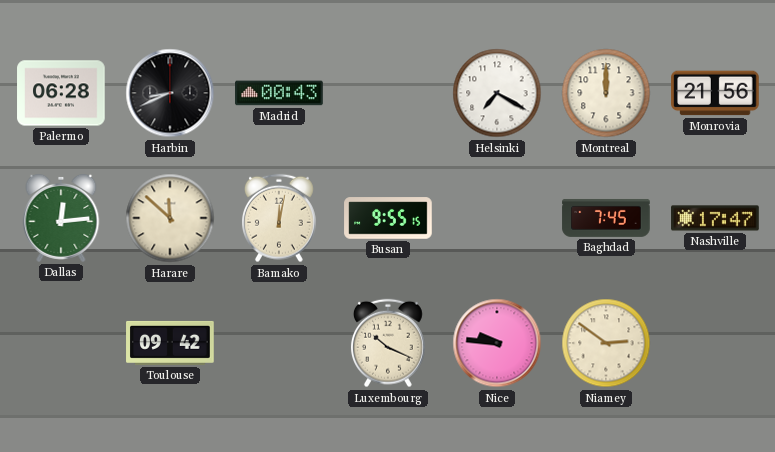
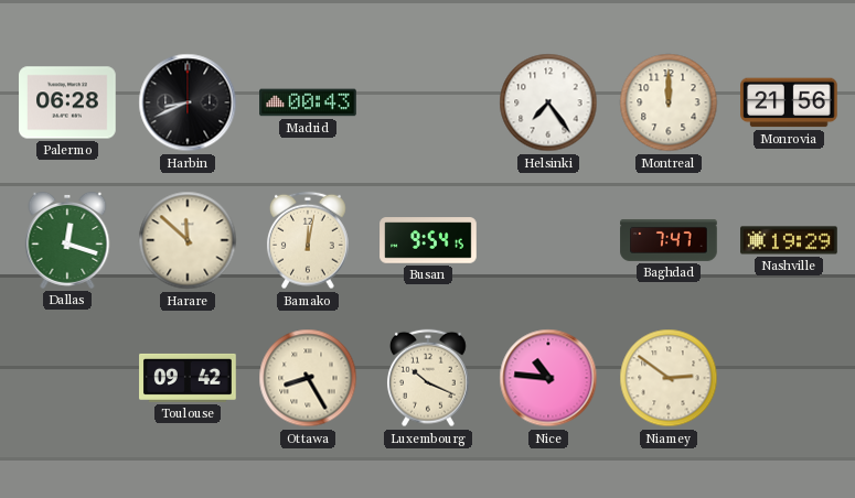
Helsinki: 7:20 -> 7:24
Dallas: 12:14 -> 12:18
Busan: 9:55 -> 9:54
Baghdad: 7:45 -> 7:47
Nashville: 17:47 -> 19:29
Ottawa: none -> 8:25
Nice: 9:46 -> 10:46
